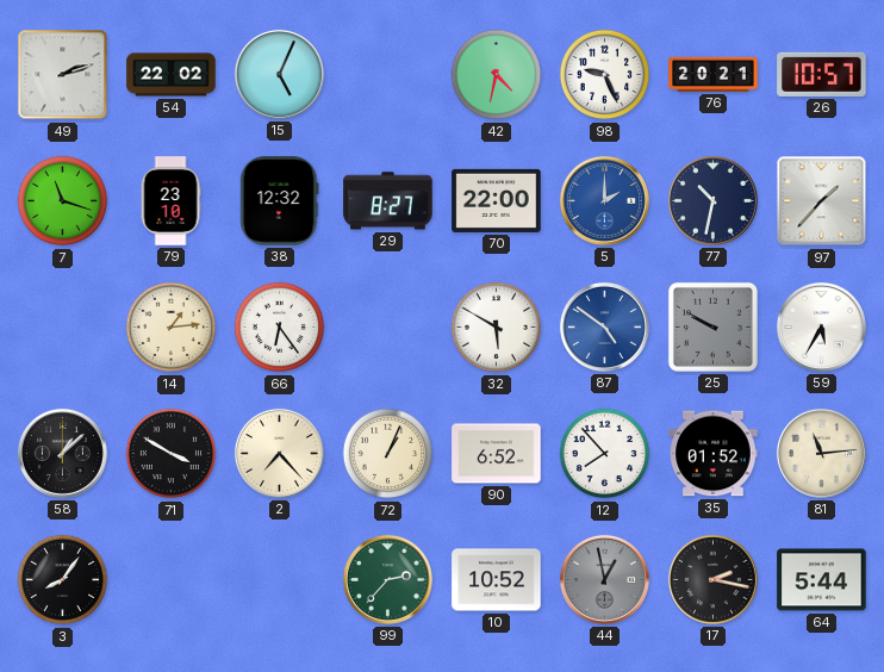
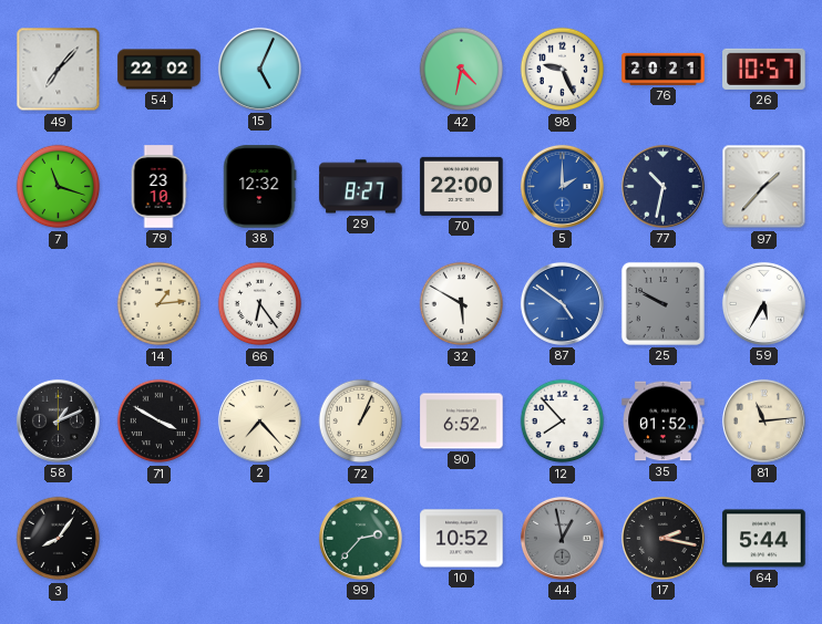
49: 2:12 -> 7:07
58: 1:08 -> 1:11
